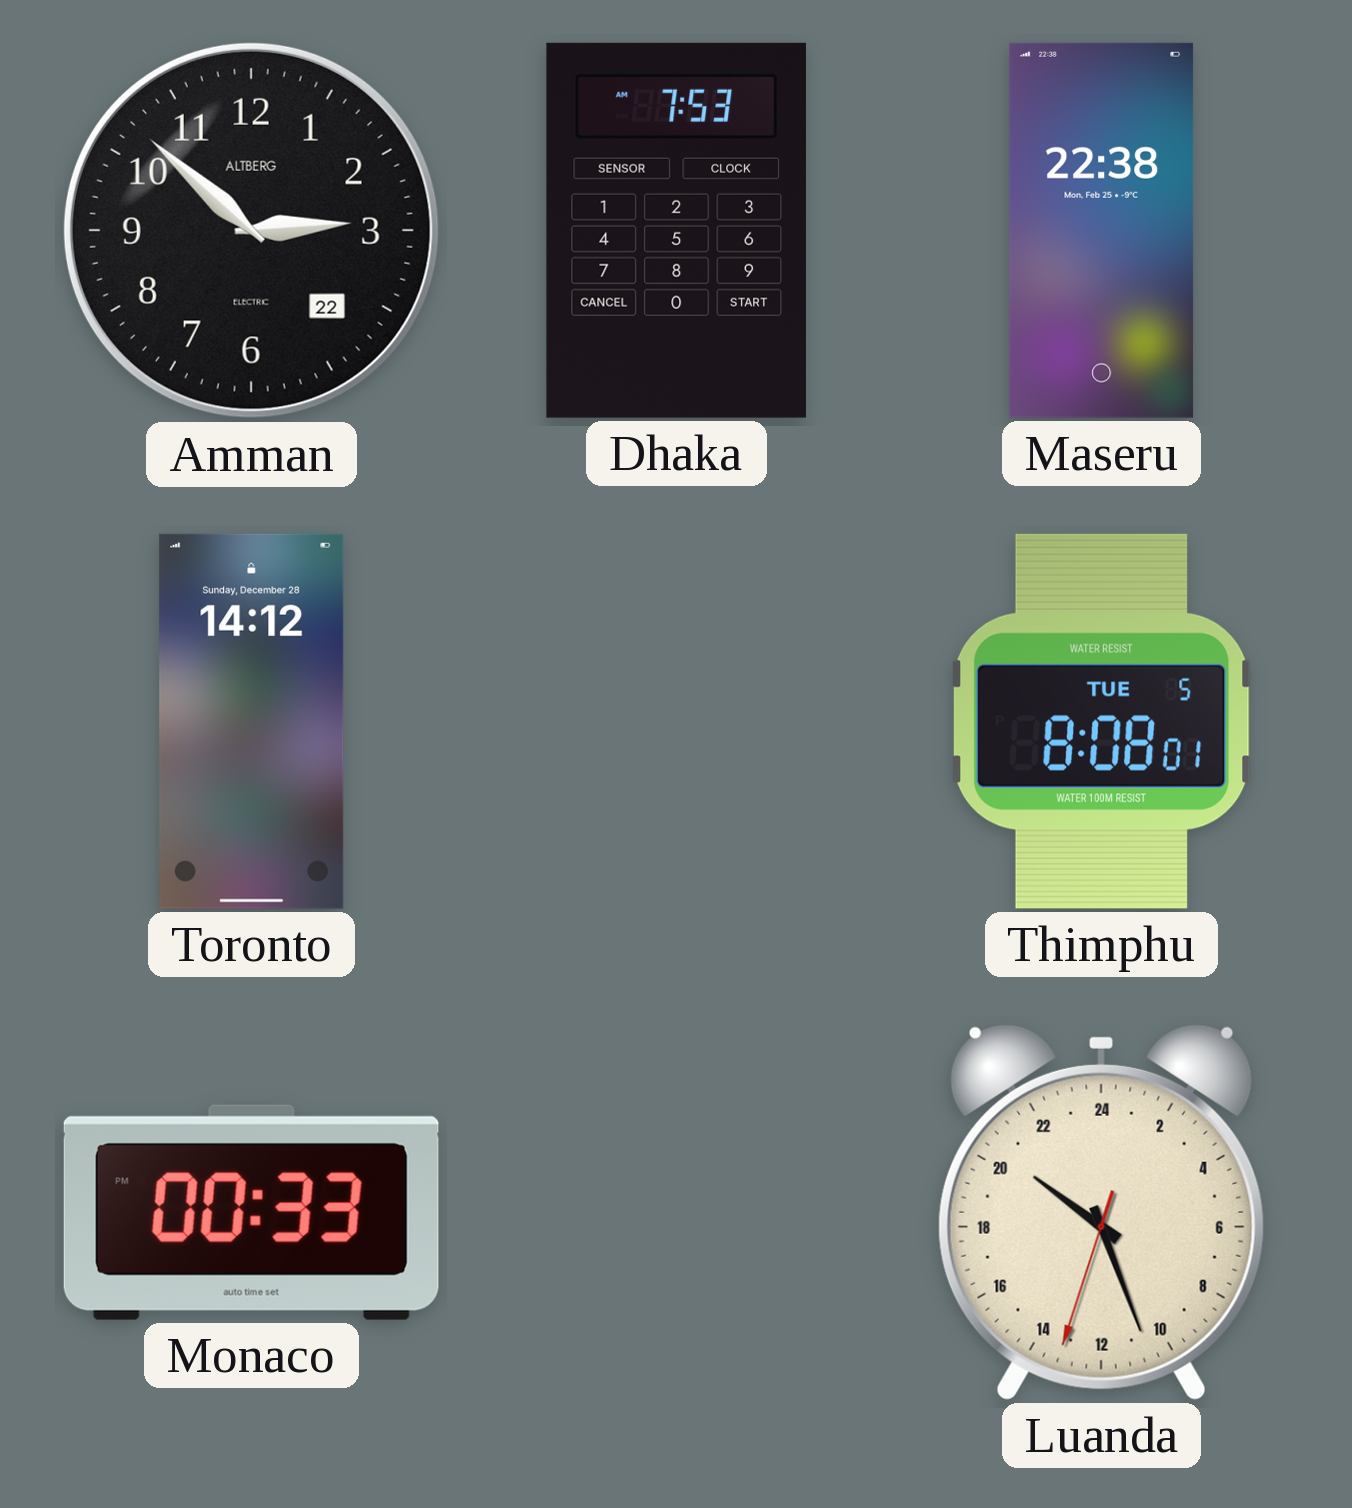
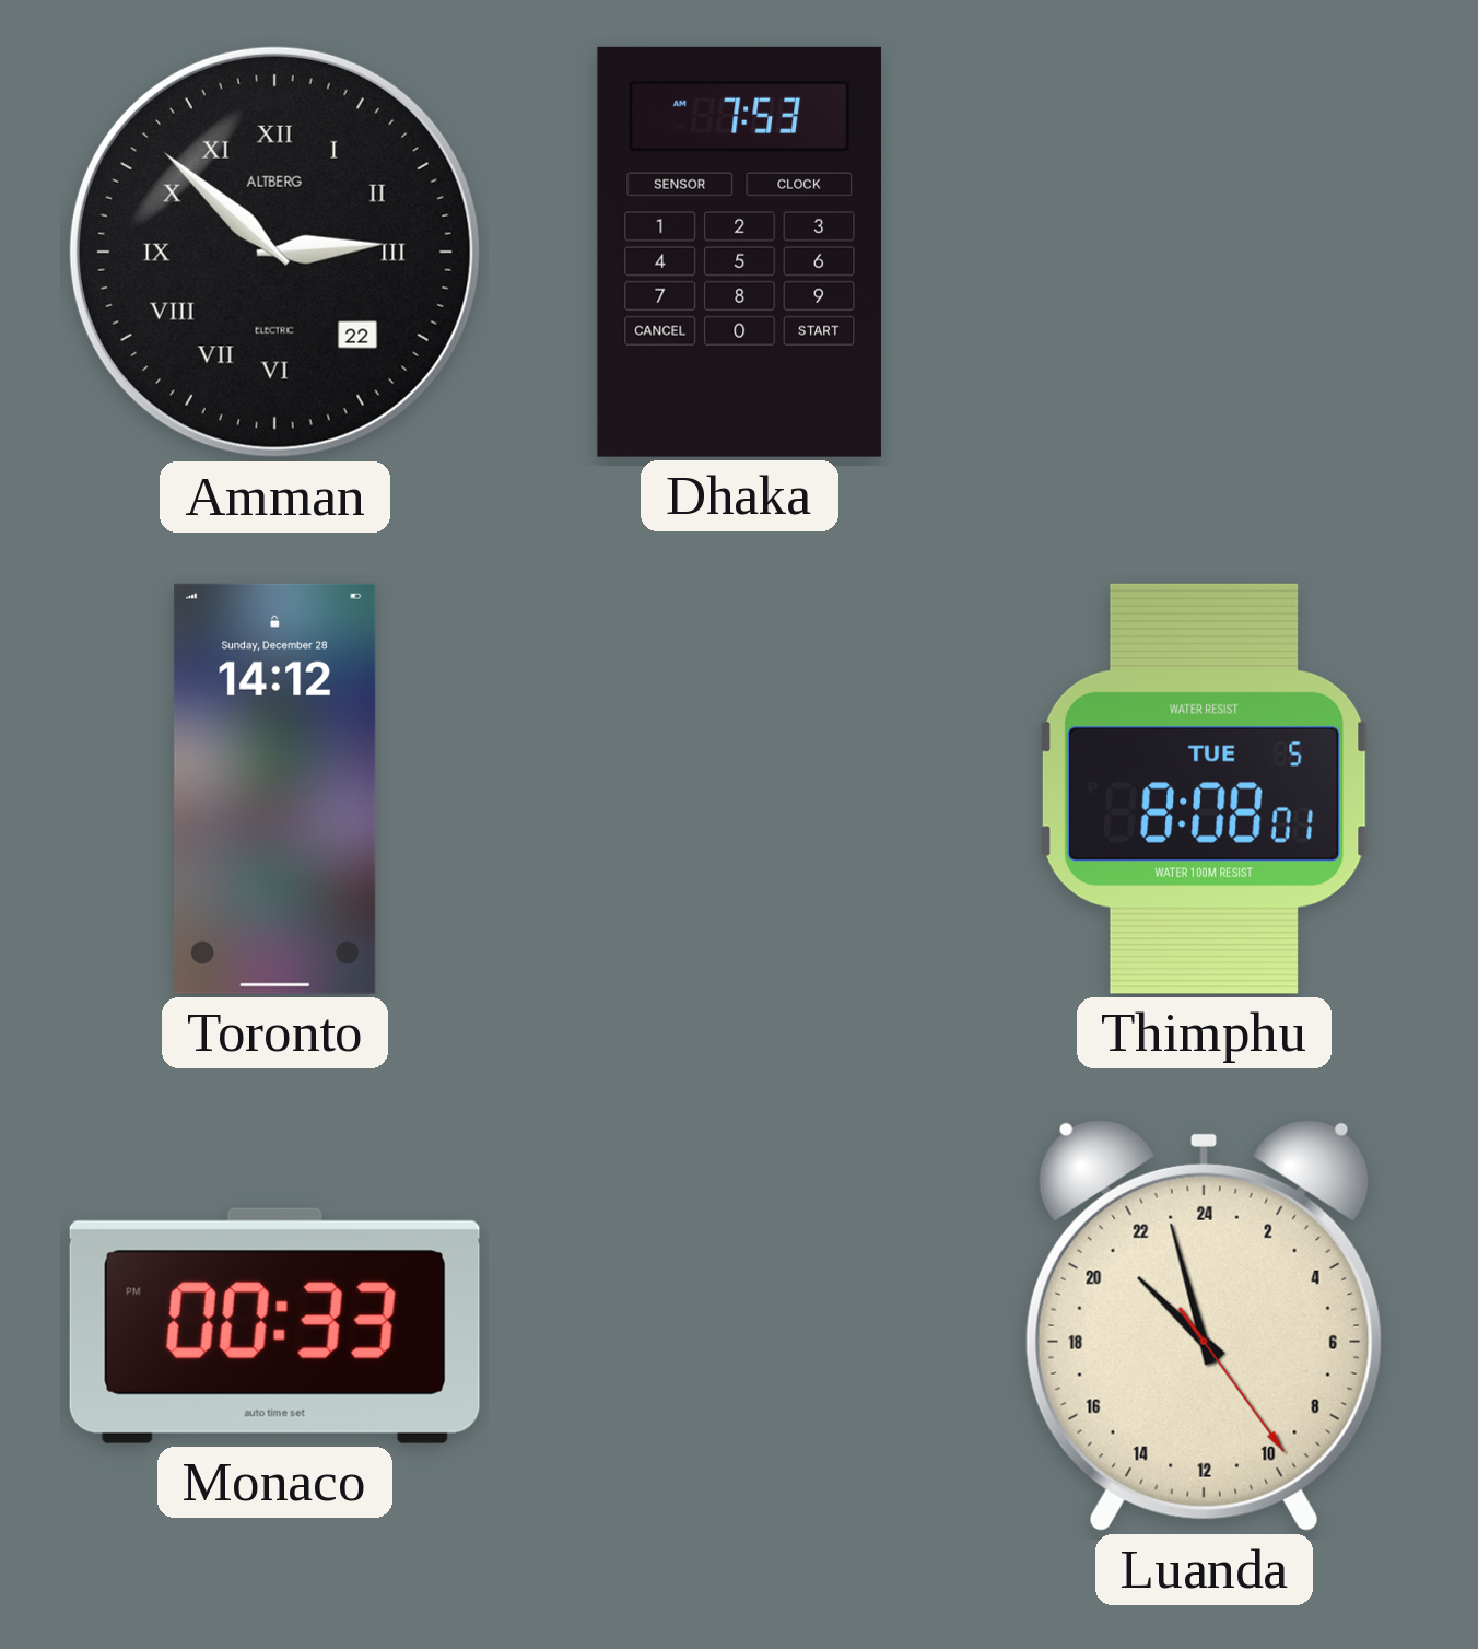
Amman numerals: Arabic -> Roman
Maseru: 22:38 -> none
Luanda: 20:26 -> 20:57
